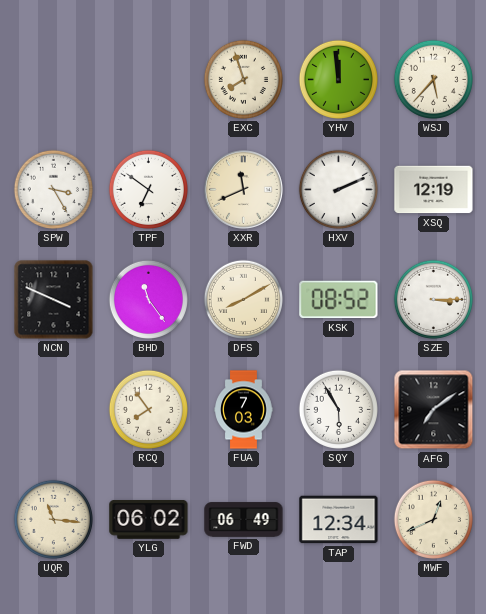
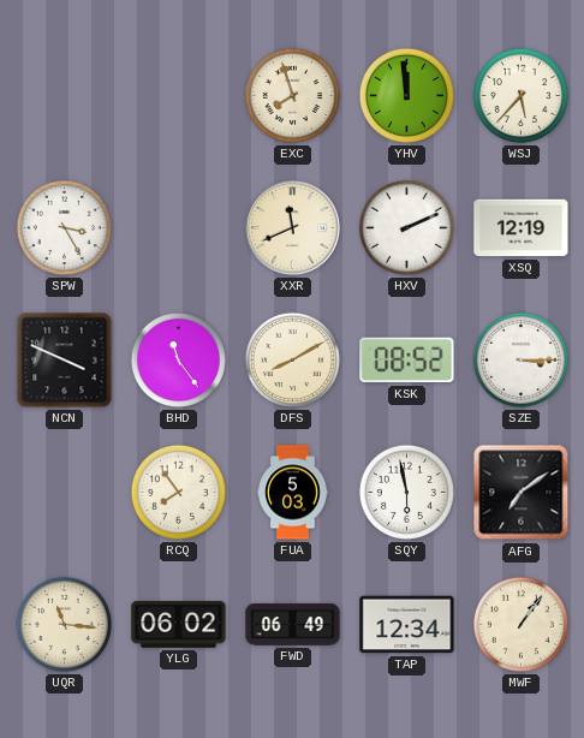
TPF: 6:51 -> none
FUA: 7:03 -> 5:03
SQY: 5:55 -> 5:58
MWF: 12:41 -> 1:06
